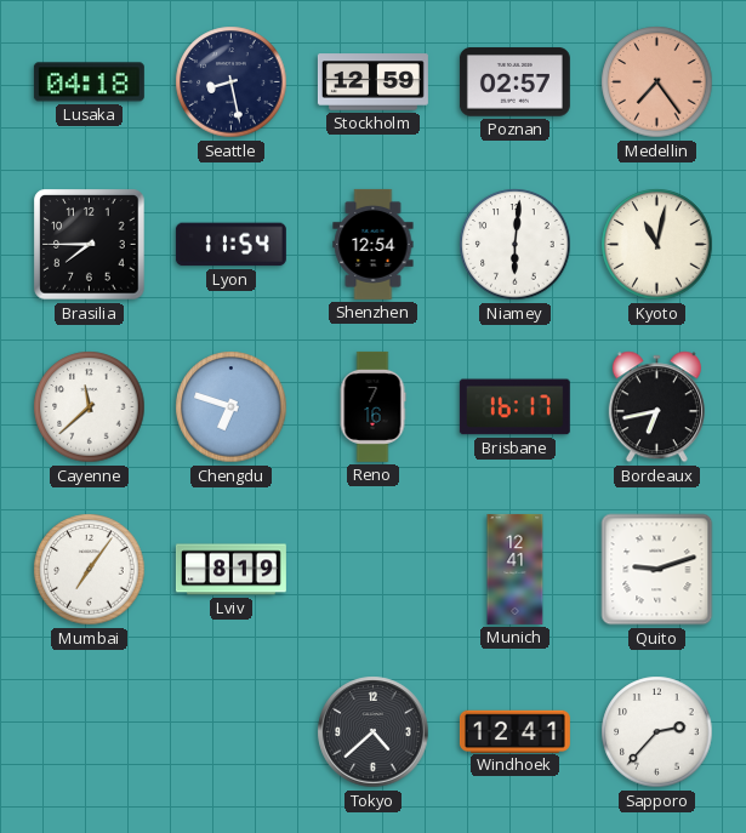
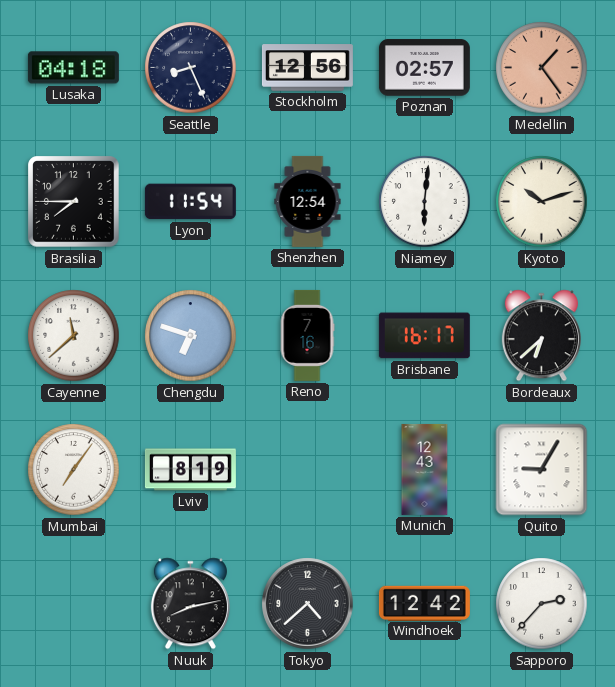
Seattle: 8:28 -> 8:26
Stockholm: 12:59 -> 12:56
Medellin: 7:24 -> 1:24
Kyoto: 11:02 -> 10:12
Bordeaux: 6:43 -> 6:38
Munich: 12:41 -> 12:43
Quito: 9:12 -> 9:05
Nuuk: none -> 8:13
Windhoek: 12:41 -> 12:42
